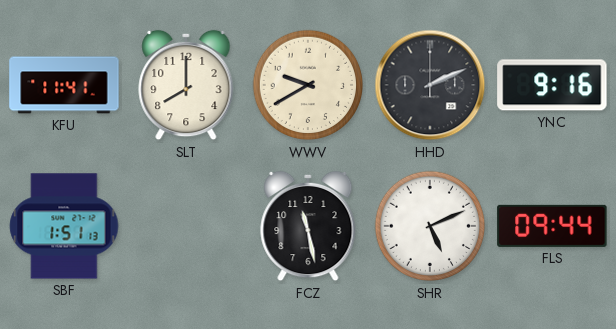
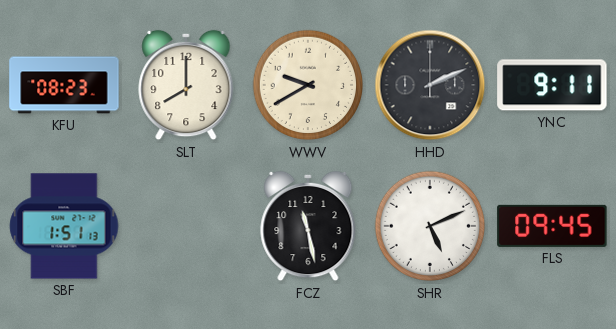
KFU: 11:41 -> 08:23
YNC: 9:16 -> 9:11
FLS: 09:44 -> 09:45
